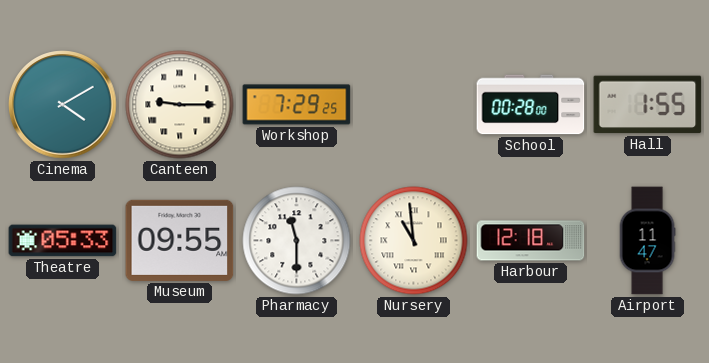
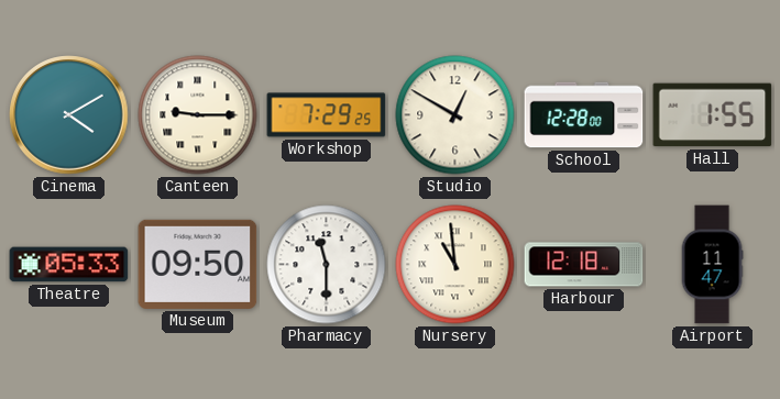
Studio: none -> 12:50
School: 00:28 -> 12:28
Museum: 09:55 -> 09:50
